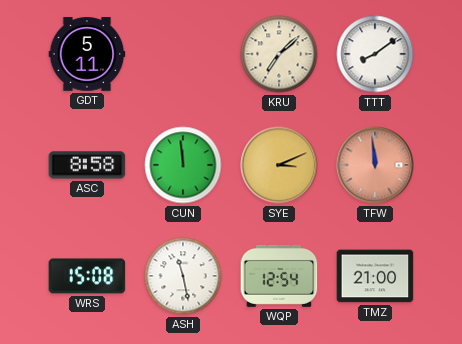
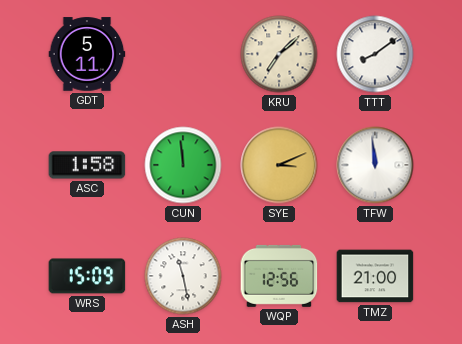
ASC: 8:58 -> 1:58
TFW dial: salmon -> white
WRS: 15:08 -> 15:09
WQP: 12:54 -> 12:56
